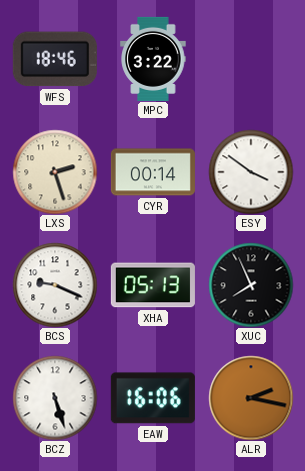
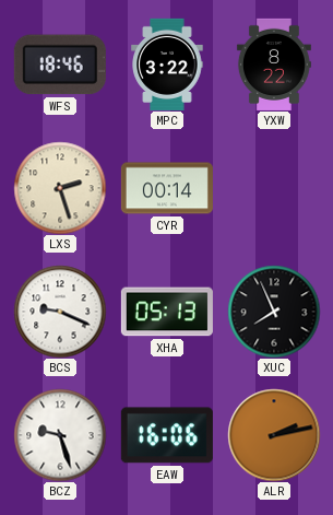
YXW: none -> 8:22
ESY: 3:51 -> none
BCZ: 5:27 -> 9:27
ALR: 2:17 -> 2:13
